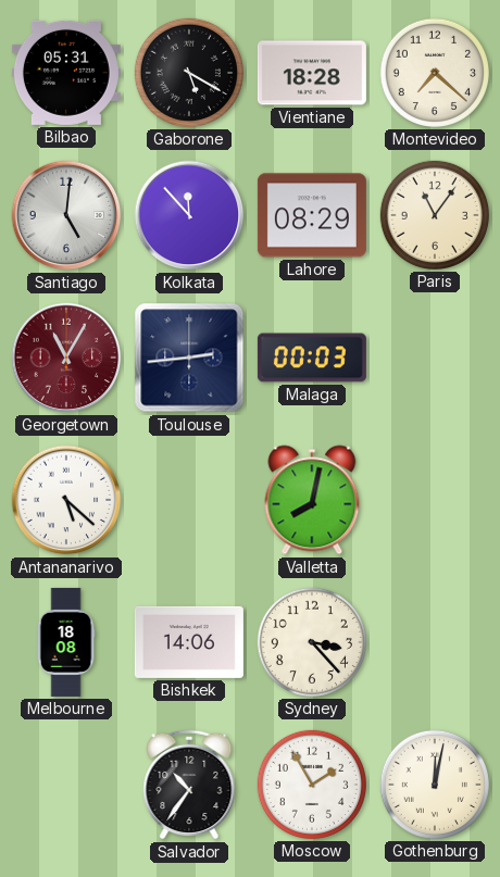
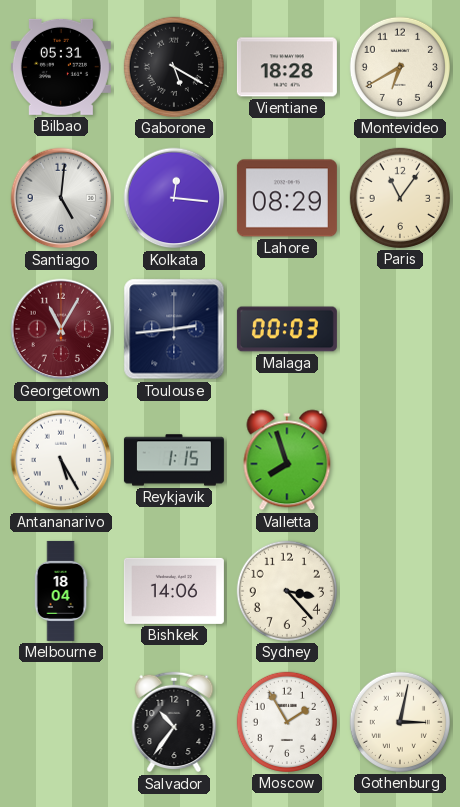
Montevideo: 7:22 -> 6:40
Kolkata: 11:53 -> 12:16
Antananarivo: 5:22 -> 5:25
Reykjavik: none -> 1:15
Valletta: 8:02 -> 7:57
Melbourne: 18:08 -> 18:04
Gothenburg: 12:02 -> 3:02
